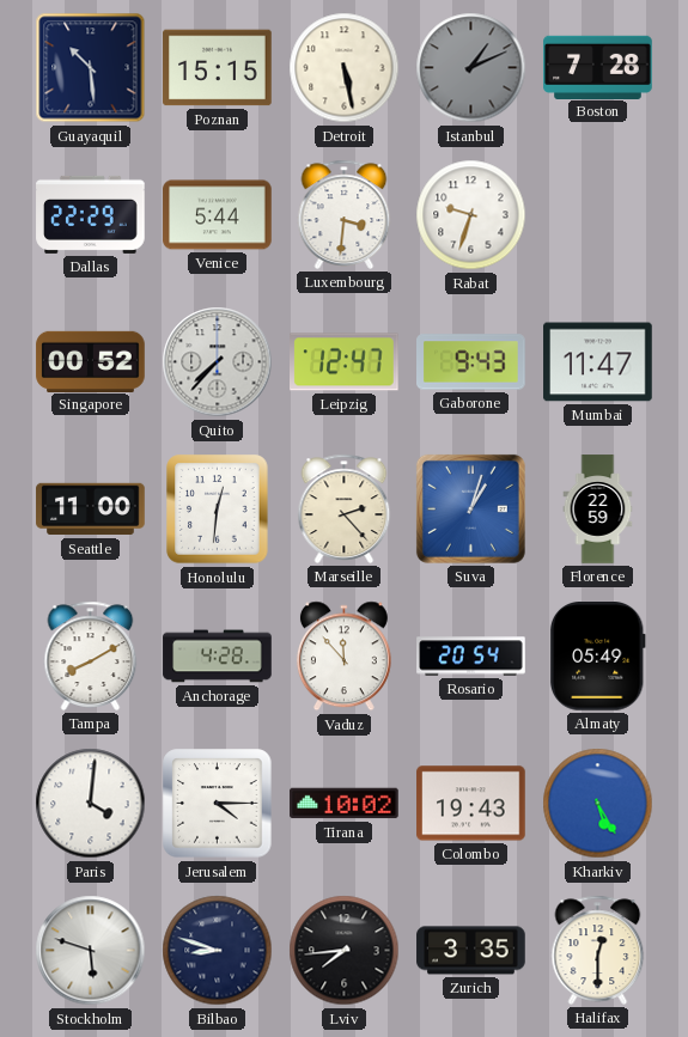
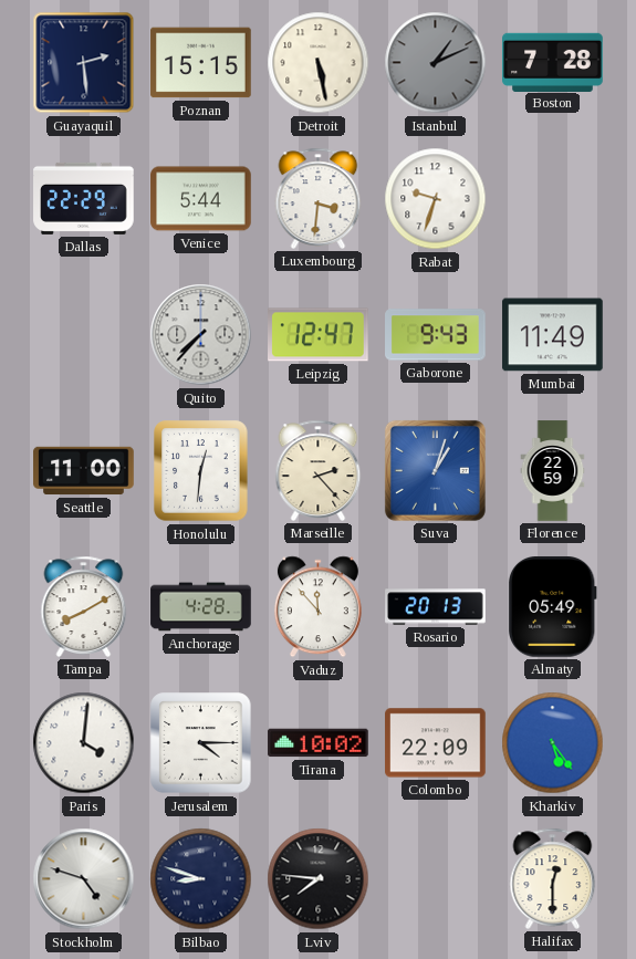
Guayaquil: 10:29 -> 2:29
Singapore: 00:52 -> none
Mumbai: 11:47 -> 11:49
Rosario: 20:54 -> 20:13
Colombo: 19:43 -> 22:09
Kharkiv: 5:25 -> 5:24
Stockholm: 5:48 -> 4:48
Lviv: 7:44 -> 7:46
Zurich: 3:35 -> none
